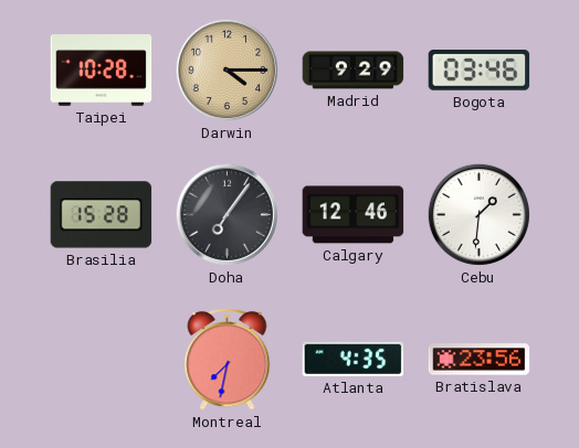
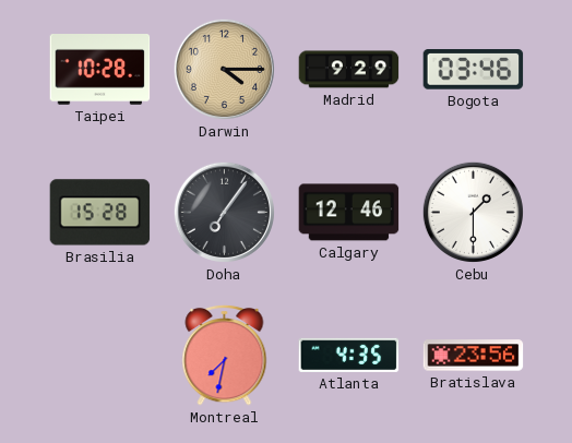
Cebu: 1:31 -> 1:30
